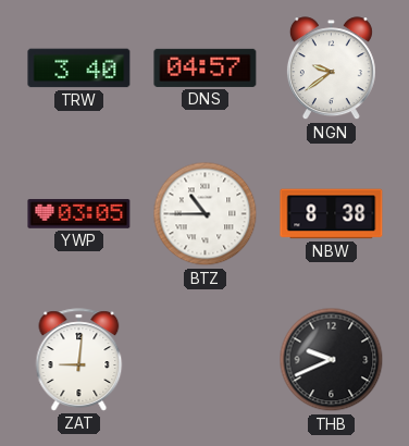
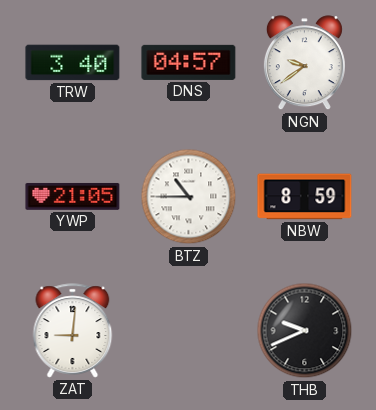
YWP: 03:05 -> 21:05
NBW: 8:38 -> 8:59
